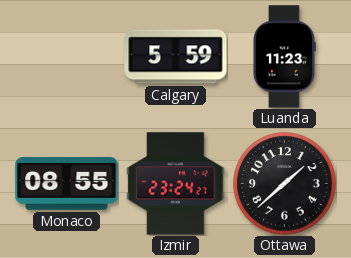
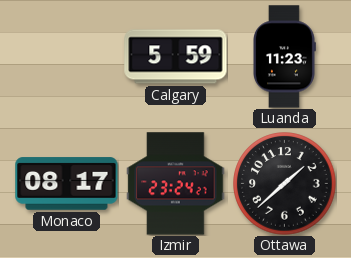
Monaco: 08:55 -> 08:17
